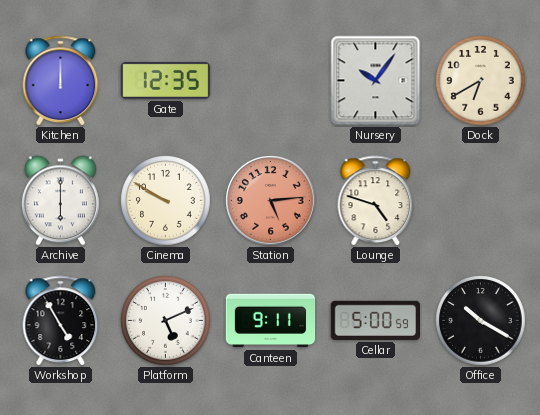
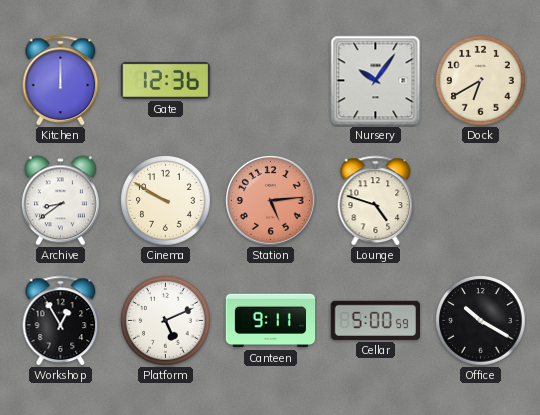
Gate: 12:35 -> 12:36
Archive: 6:00 -> 8:39
Workshop: 4:55 -> 12:55
